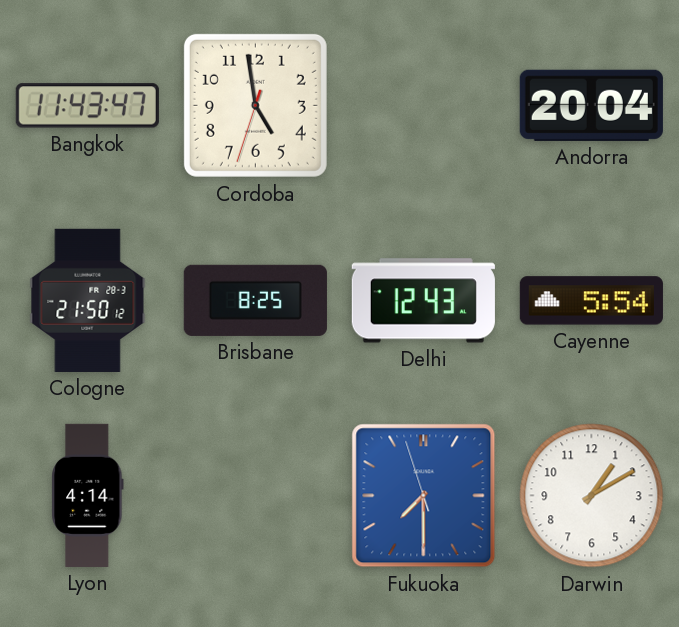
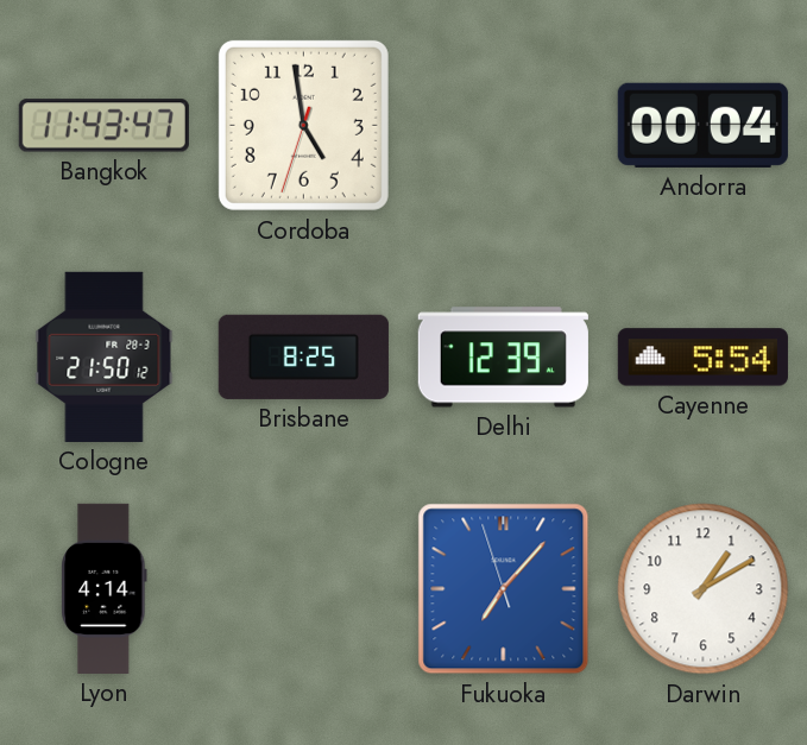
Andorra: 20:04 -> 00:04
Delhi: 12:43 -> 12:39
Fukuoka: 7:29 -> 7:06
